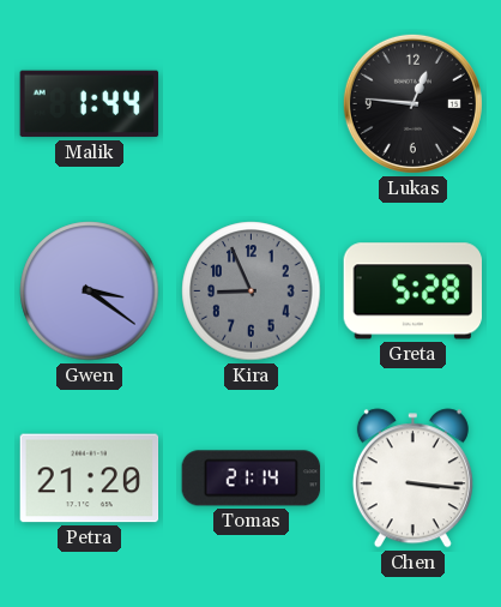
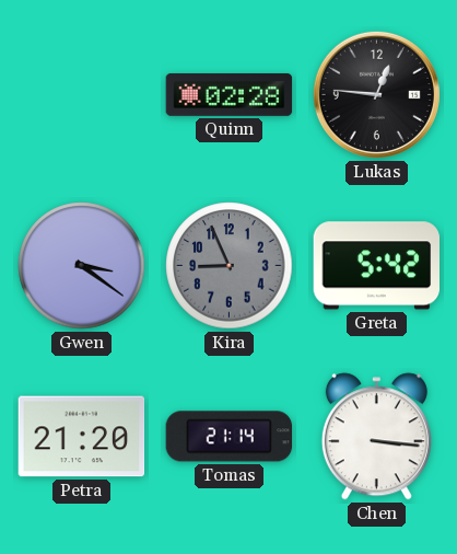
Malik: 1:44 -> none
Quinn: none -> 02:28
Greta: 5:28 -> 5:42
